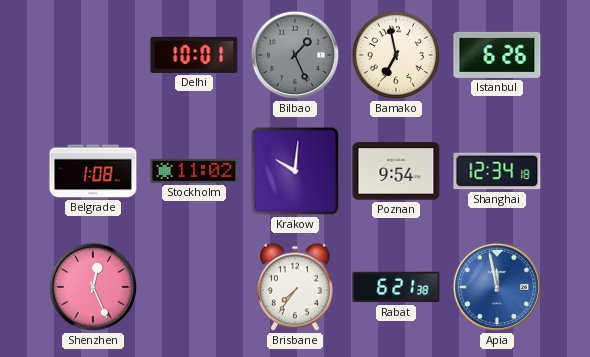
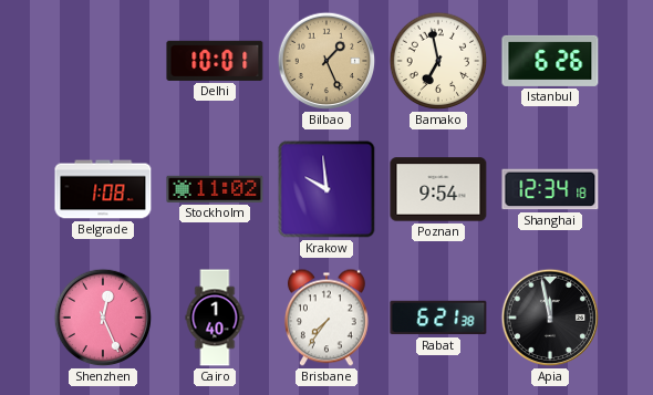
Bilbao dial: grey -> champagne
Krakow: 10:01 -> 9:59
Cairo: none -> 1:40
Apia dial: blue -> black
